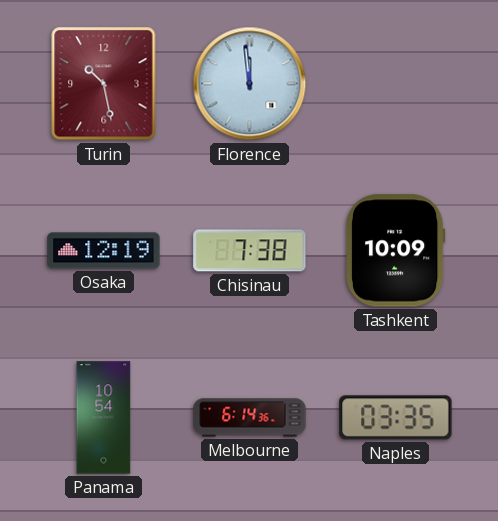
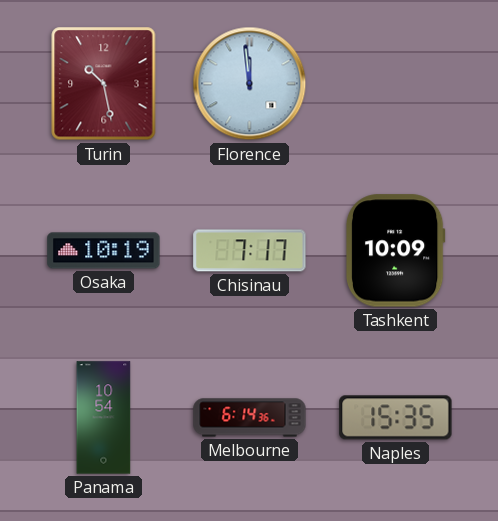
Osaka: 12:19 -> 10:19
Chisinau: 7:38 -> 7:17
Naples: 03:35 -> 15:35
